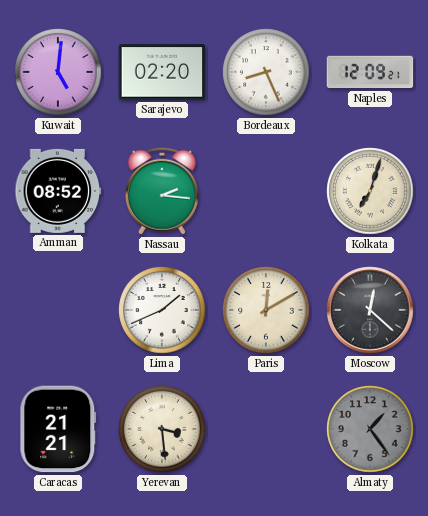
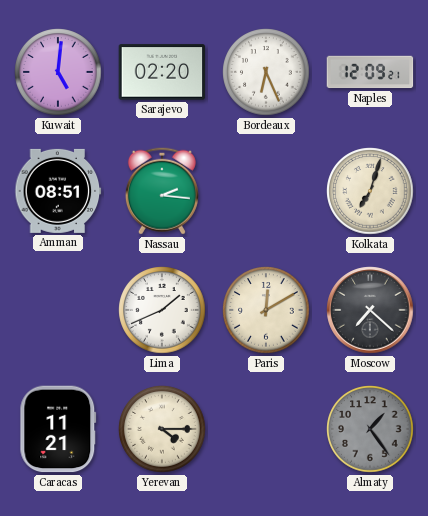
Bordeaux: 8:26 -> 6:26
Amman: 08:52 -> 08:51
Moscow: 12:22 -> 7:22
Caracas: 21:21 -> 11:21
Yerevan: 3:29 -> 4:15
